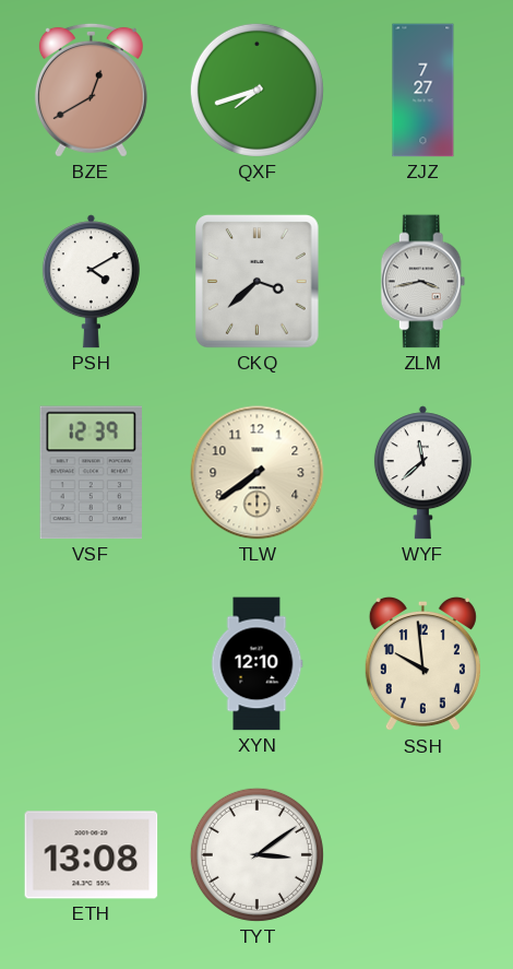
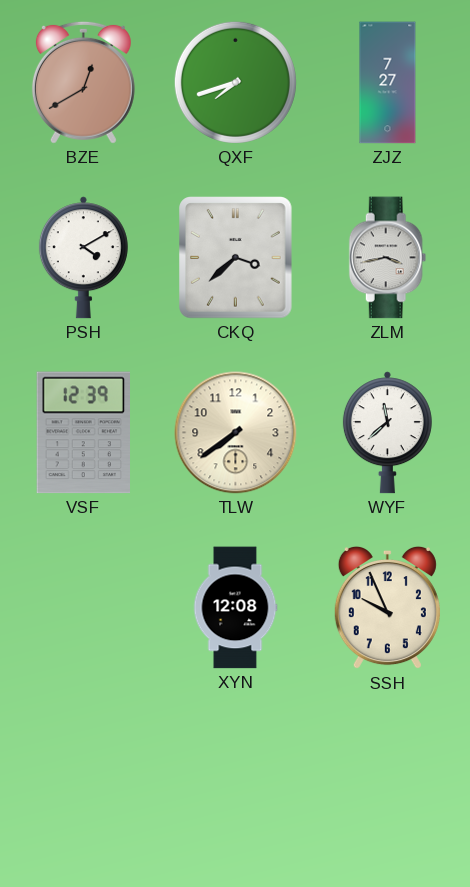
XYN: 12:10 -> 12:08
SSH: 9:59 -> 9:56
ETH: 13:08 -> none
TYT: 3:09 -> none
